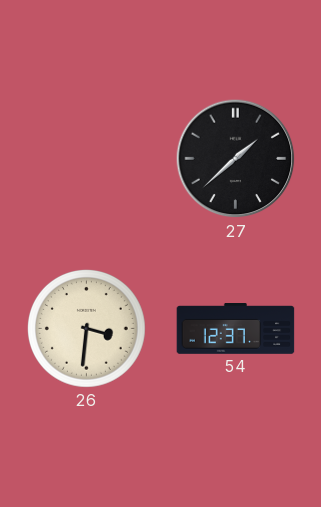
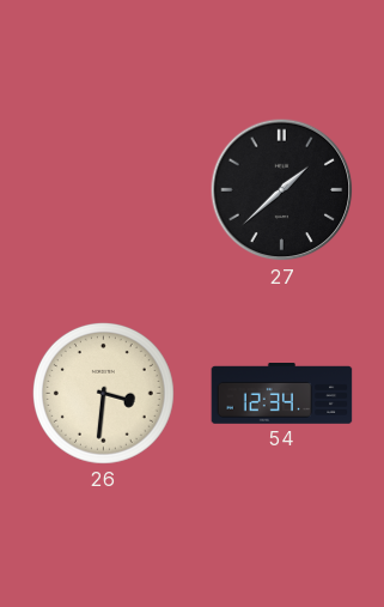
54: 12:37 -> 12:34
